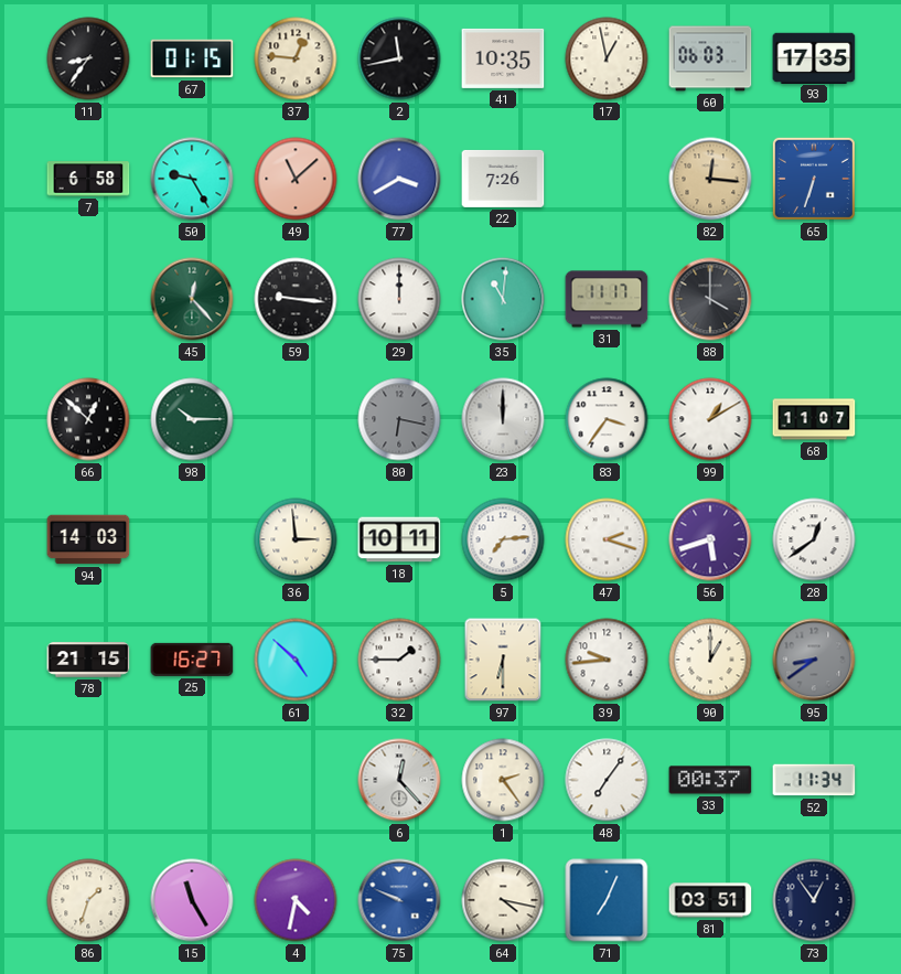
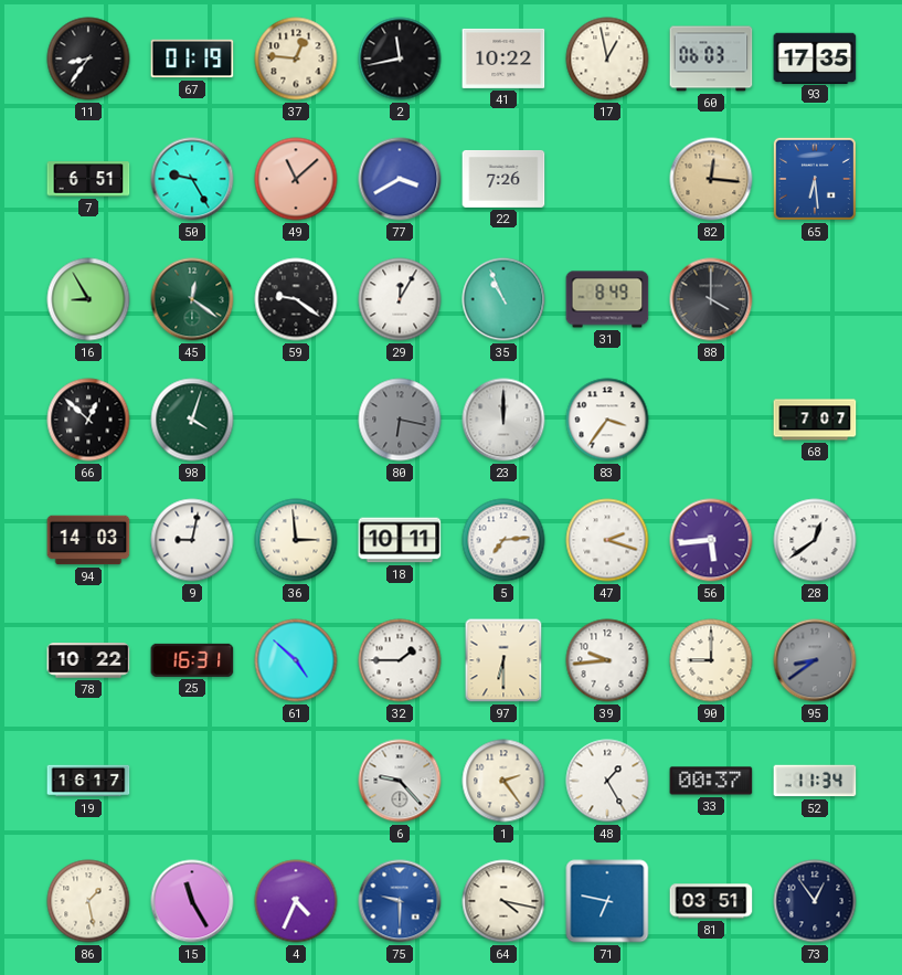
67: 01:15 -> 01:19
41: 10:35 -> 10:22
7: 6:58 -> 6:51
65: 6:33 -> 6:29
16: none -> 8:55
45: 12:23 -> 12:21
59: 9:16 -> 9:21
29: 12:00 -> 12:05
35: 11:01 -> 10:56
31: 11:17 -> 8:49
98: 10:15 -> 4:03
99: 1:10 -> none
68: 11:07 -> 7:07
9: none -> 9:02
56: 5:42 -> 5:44
78: 21:15 -> 10:22
25: 16:27 -> 16:31
90: 1:00 -> 9:00
19: none -> 16:17
6: 12:23 -> 9:23
48: 7:06 -> 1:25
86: 1:33 -> 1:28
4: 4:32 -> 4:34
75: 9:49 -> 9:30
71: 7:04 -> 6:47
